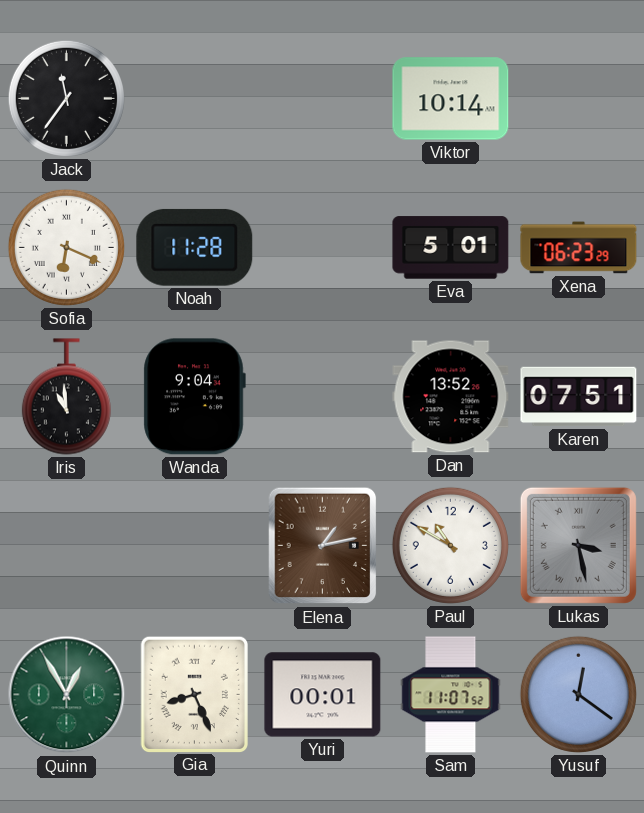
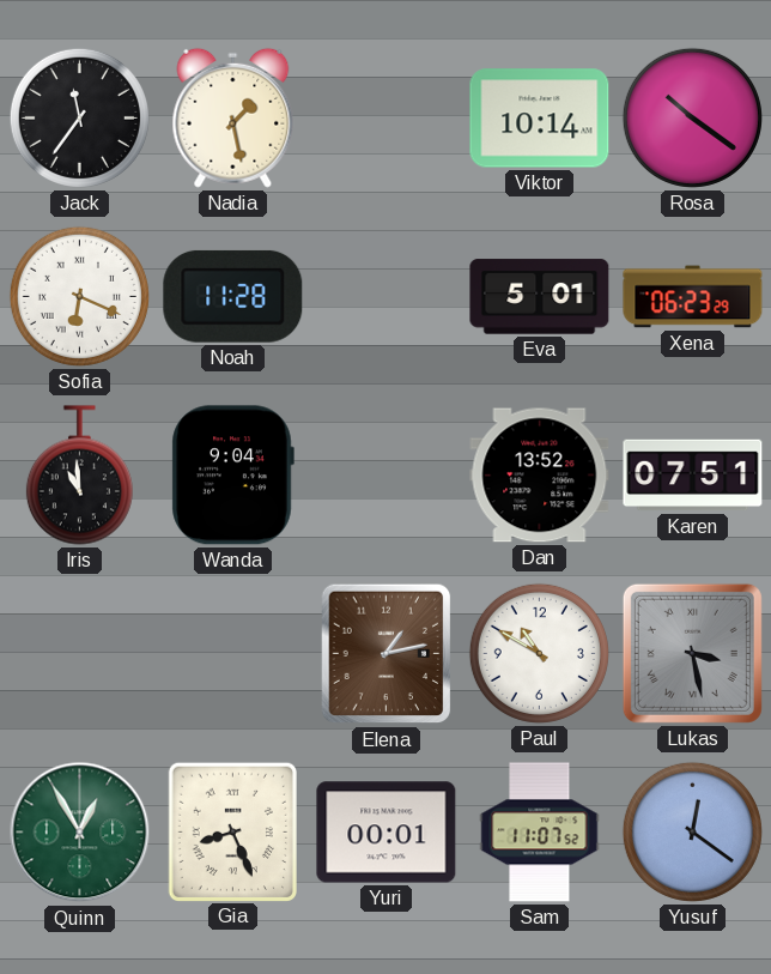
Nadia: none -> 1:28
Rosa: none -> 10:21
